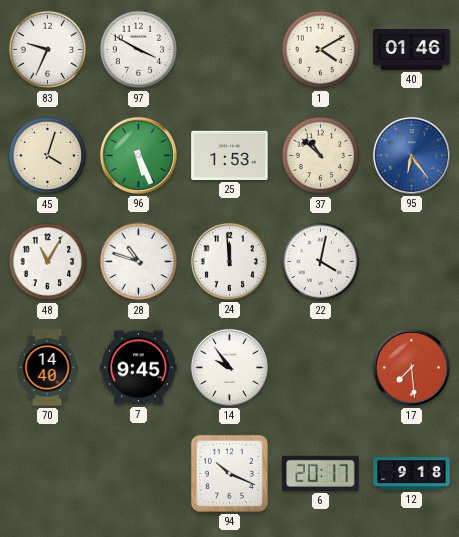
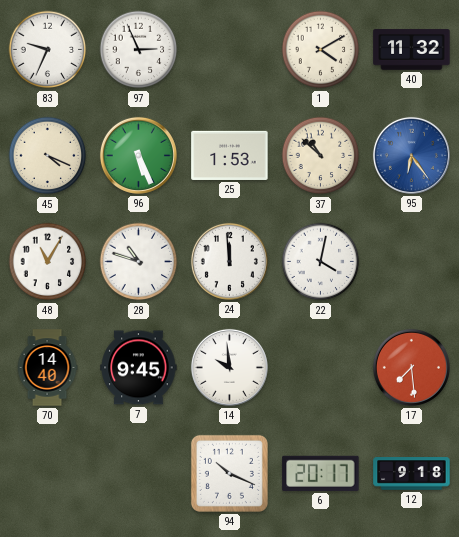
97: 3:50 -> 2:56
40: 01:46 -> 11:32
45: 4:03 -> 4:19
14: 9:54 -> 9:59
